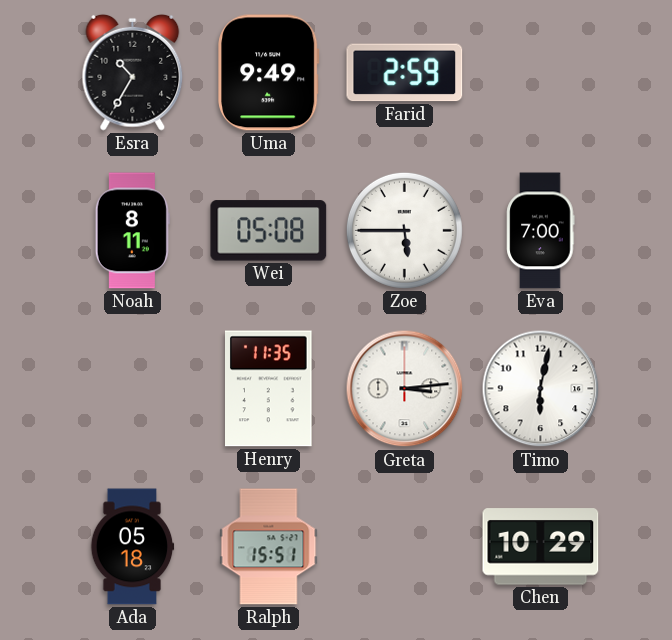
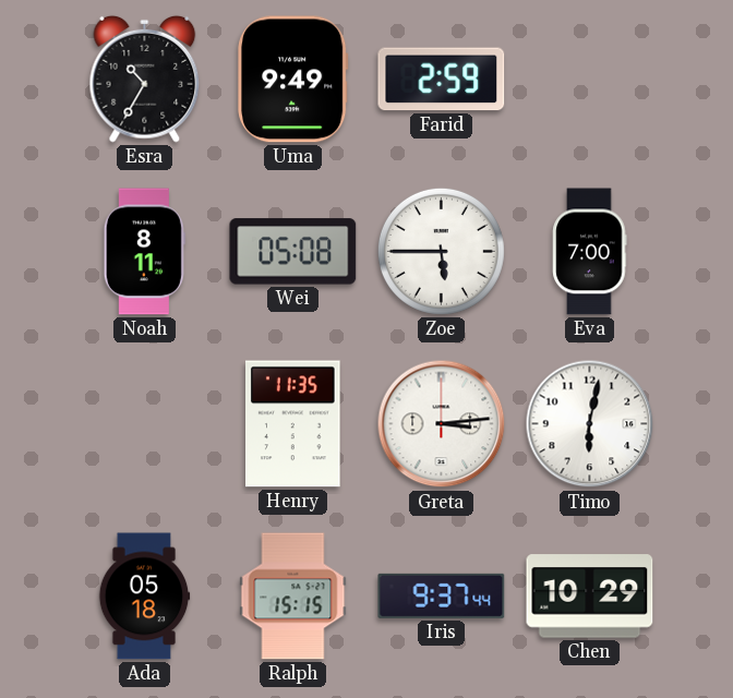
Ralph: 15:51 -> 15:15
Iris: none -> 9:37
